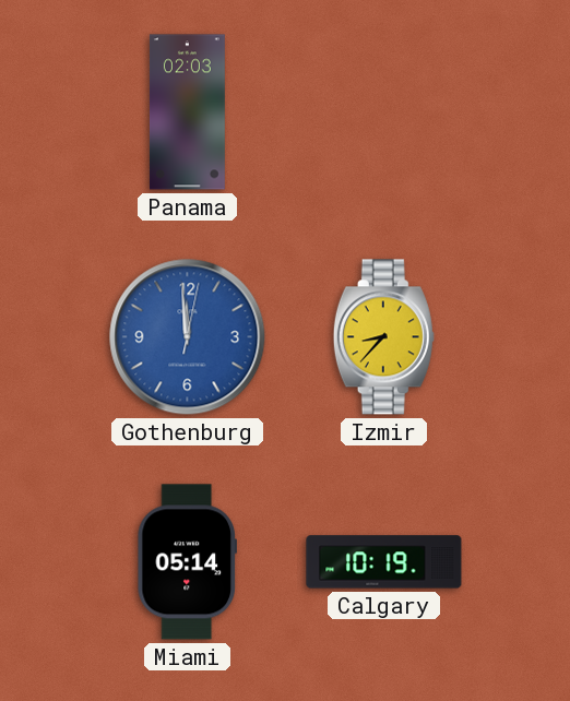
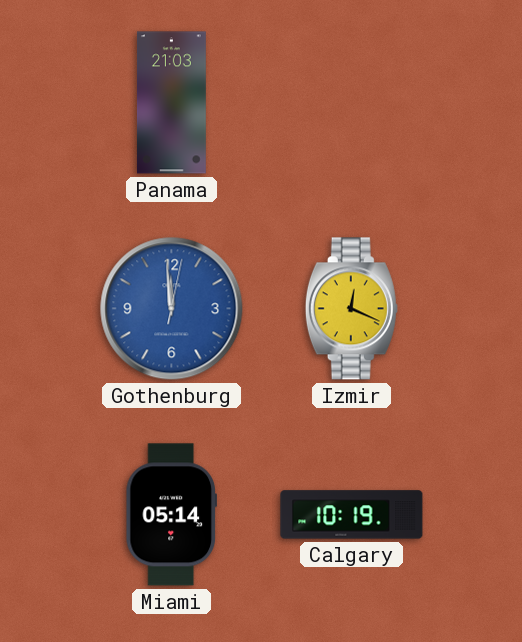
Panama: 02:03 -> 21:03
Izmir: 8:37 -> 12:19
